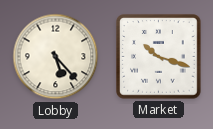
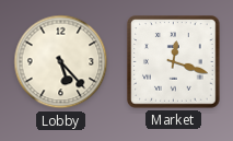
Market: 10:18 -> 12:18
